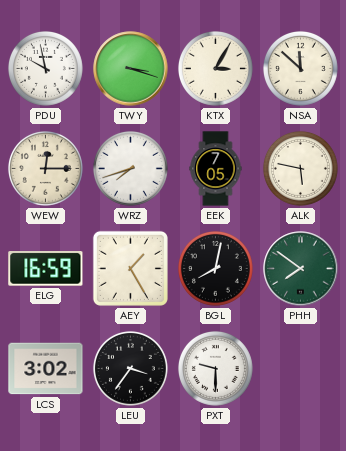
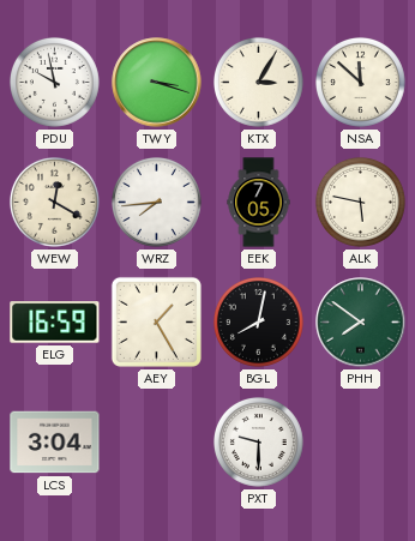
WEW: 12:15 -> 12:20
WRZ: 7:42 -> 7:44
LCS: 3:02 -> 3:04
LEU: 3:36 -> none
